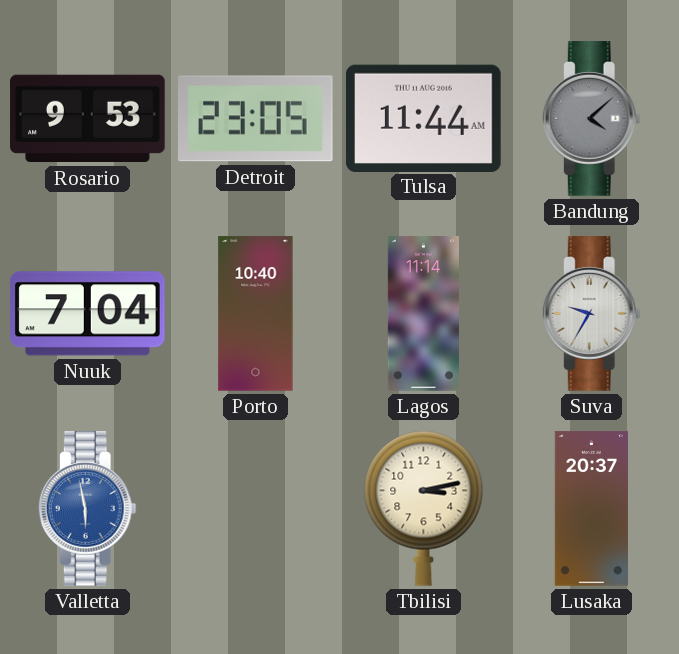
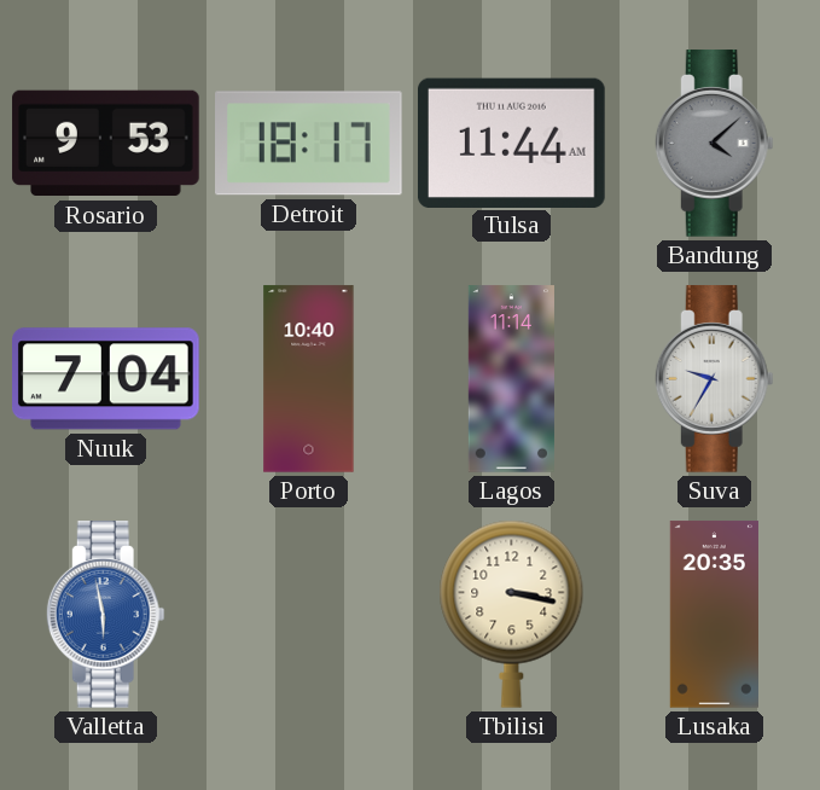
Detroit: 23:05 -> 18:17
Tbilisi: 3:13 -> 3:17
Lusaka: 20:37 -> 20:35
